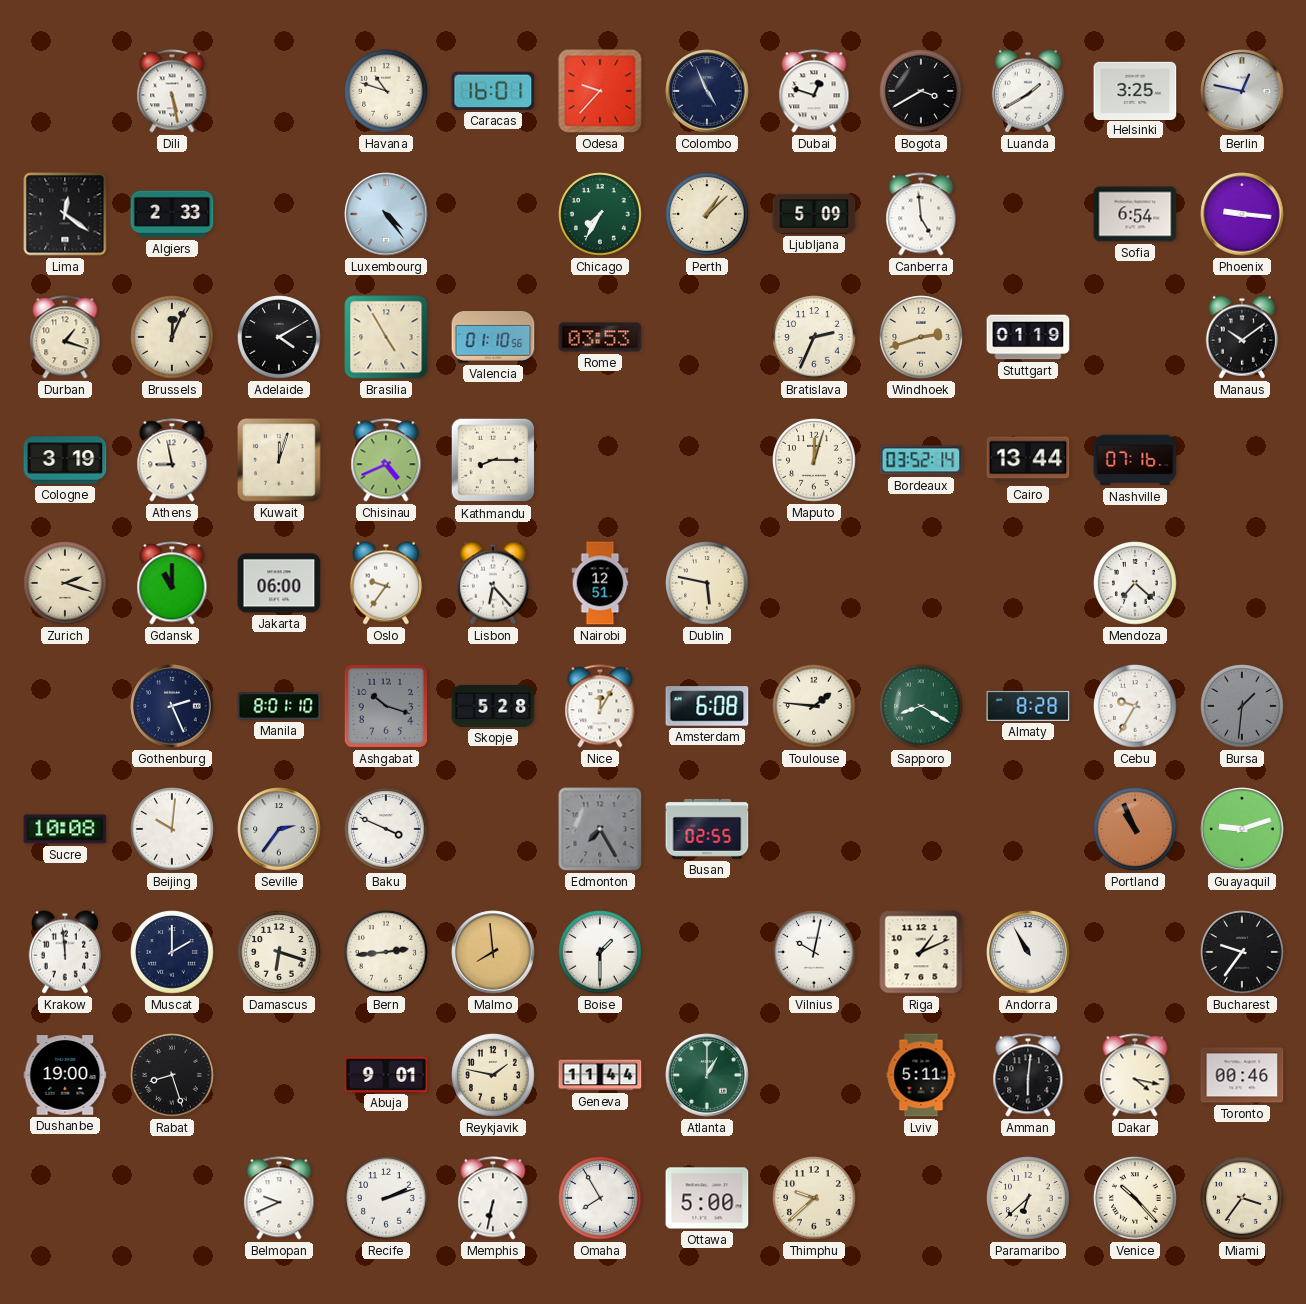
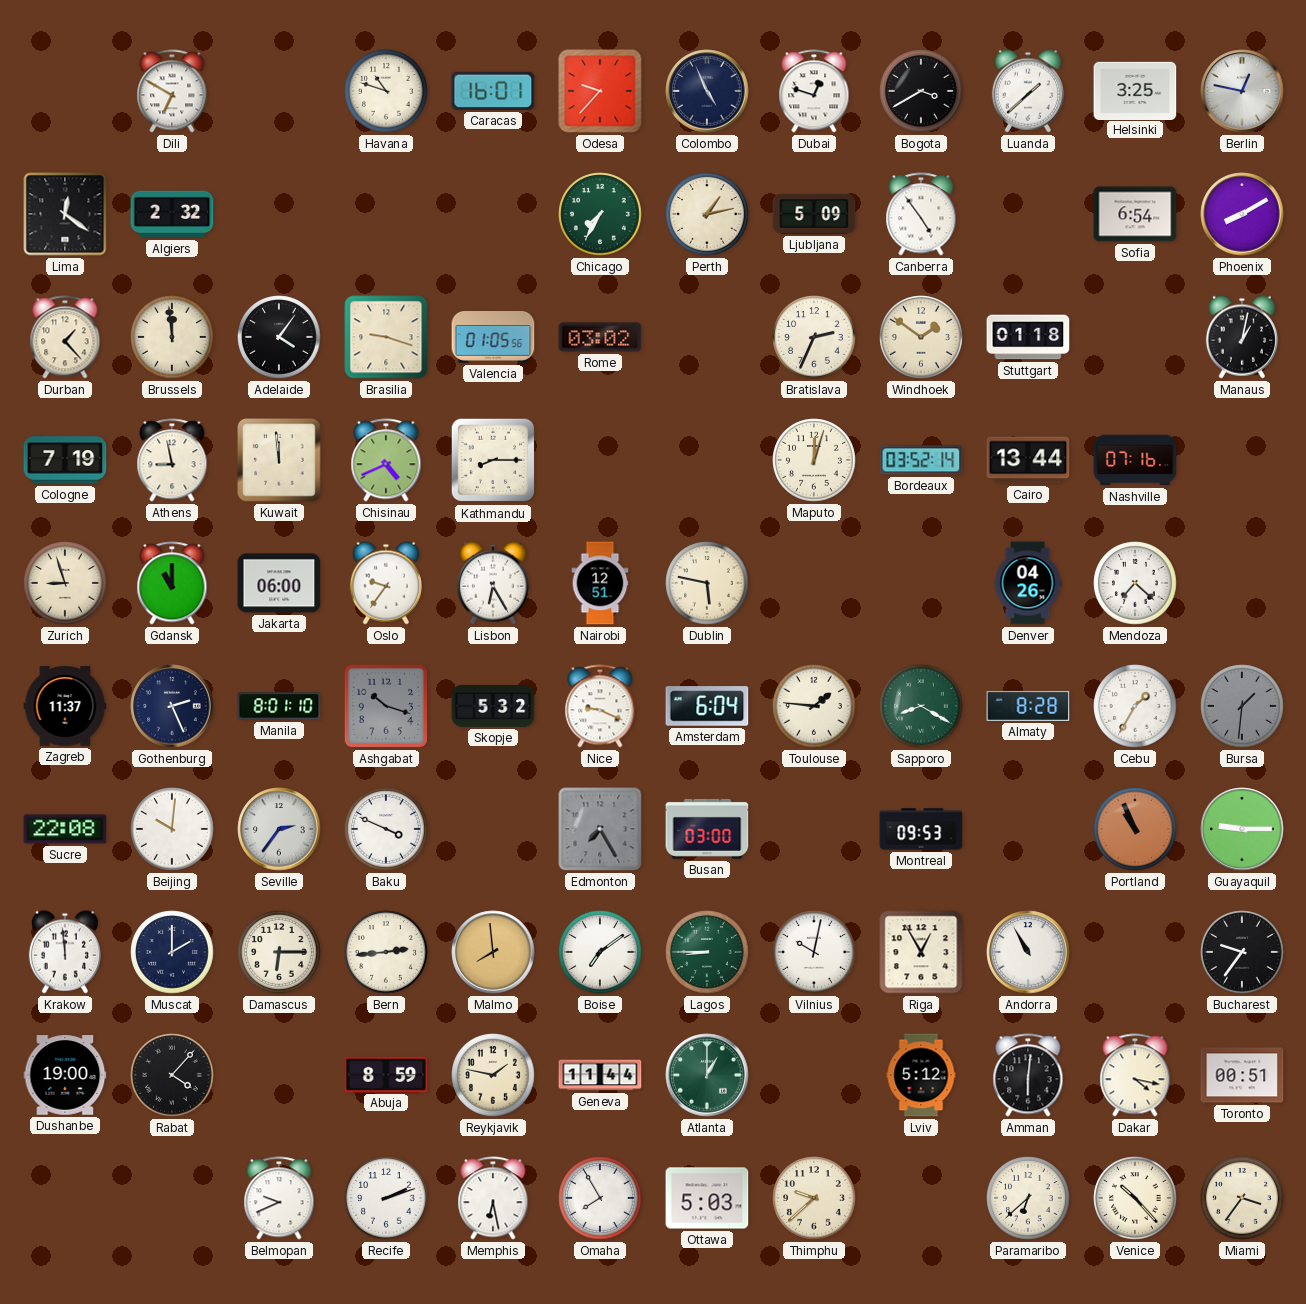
Dili: 5:28 -> 6:50
Luanda: 1:40 -> 1:38
Algiers: 2:33 -> 2:32
Luxembourg: 4:24 -> none
Perth: 1:08 -> 1:13
Canberra: 4:59 -> 4:54
Phoenix: 9:16 -> 8:10
Durban: 1:18 -> 1:23
Brussels: 12:04 -> 11:59
Adelaide: 4:10 -> 4:06
Brasilia: 4:55 -> 9:18
Valencia: 01:10 -> 01:05
Rome: 03:53 -> 03:02
Windhoek: 2:42 -> 1:51
Stuttgart: 01:19 -> 01:18
Manaus: 10:09 -> 1:02
Cologne: 3:19 -> 7:19
Kuwait: 12:03 -> 11:59
Zurich: 2:18 -> 8:57
Lisbon: 6:23 -> 6:25
Denver: none -> 04:26
Zagreb: none -> 11:37
Skopje: 5:28 -> 5:32
Nice: 12:05 -> 9:19
Amsterdam: 6:08 -> 6:04
Cebu: 9:35 -> 1:35
Sucre: 10:08 -> 22:08
Busan: 02:55 -> 03:00
Montreal: none -> 09:53
Guayaquil: 9:12 -> 9:15
Damascus: 6:18 -> 6:15
Boise: 1:30 -> 7:09
Lagos: none -> 8:45
Riga: 1:11 -> 12:55
Rabat: 8:27 -> 4:07
Abuja: 9:01 -> 8:59
Lviv: 5:11 -> 5:12
Toronto: 00:46 -> 00:51
Memphis: 6:32 -> 6:28
Ottawa: 5:00 -> 5:03
